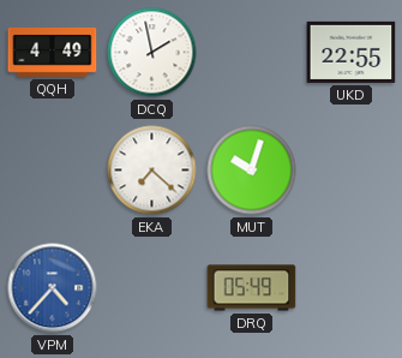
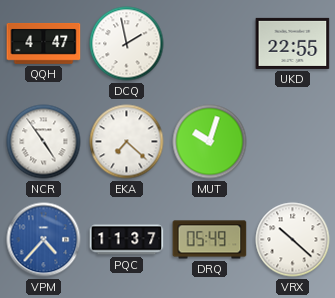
QQH: 4:49 -> 4:47
NCR: none -> 4:54
PQC: none -> 11:37
VRX: none -> 10:22
